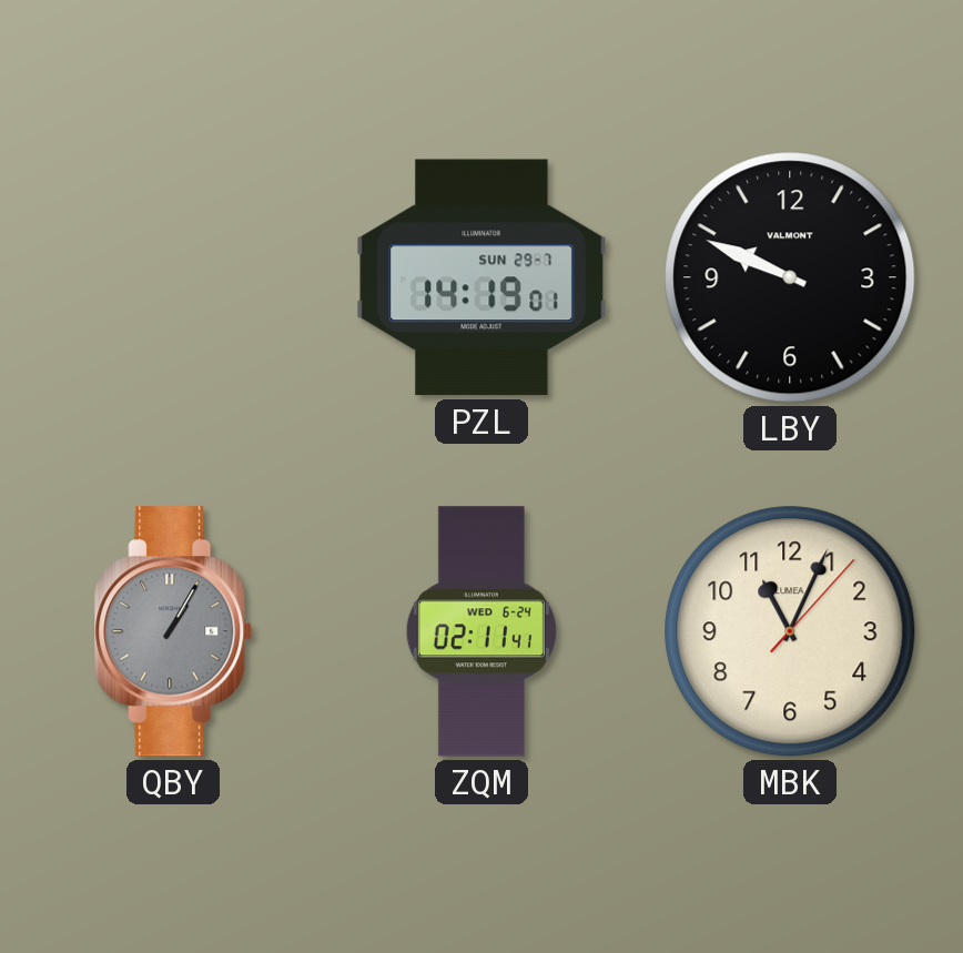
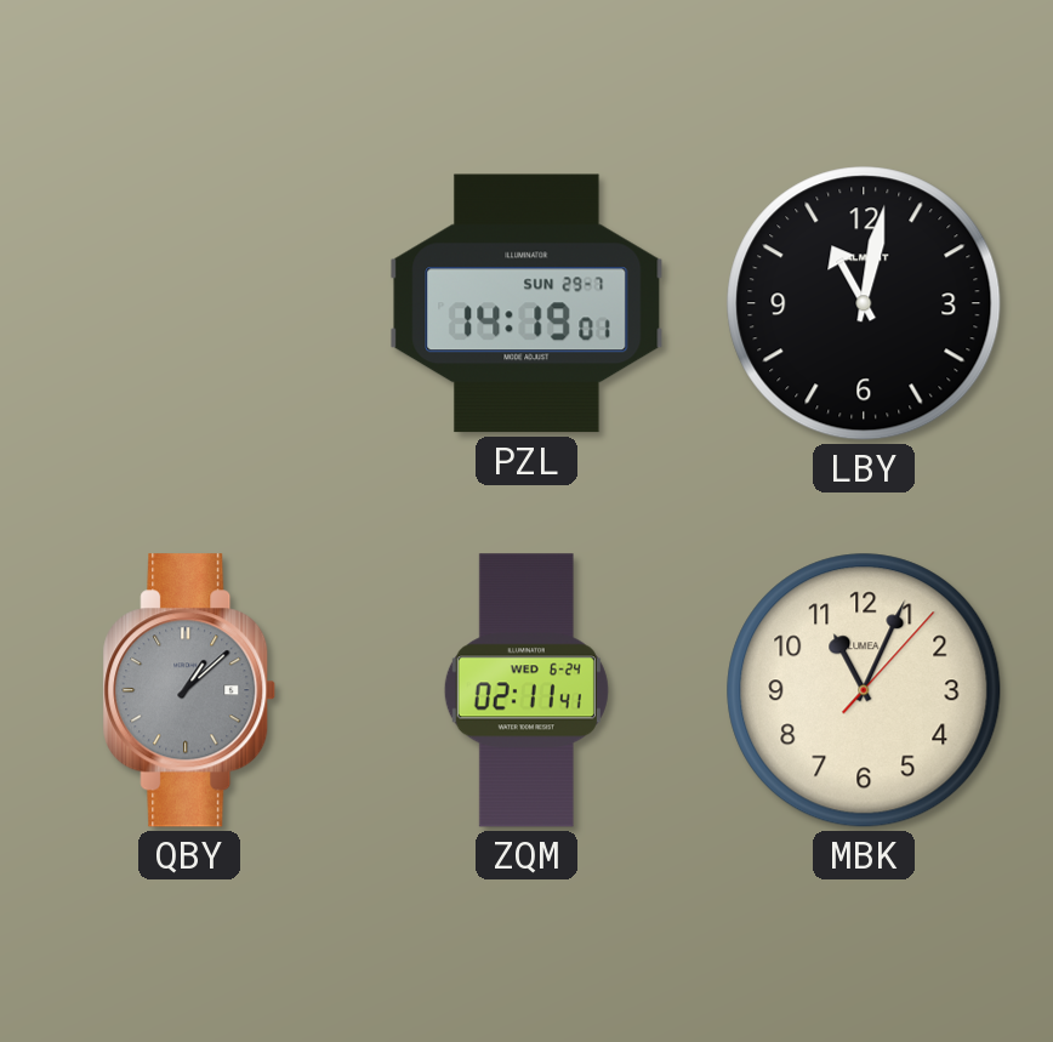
LBY: 9:49 -> 11:02
QBY: 1:05 -> 1:08
